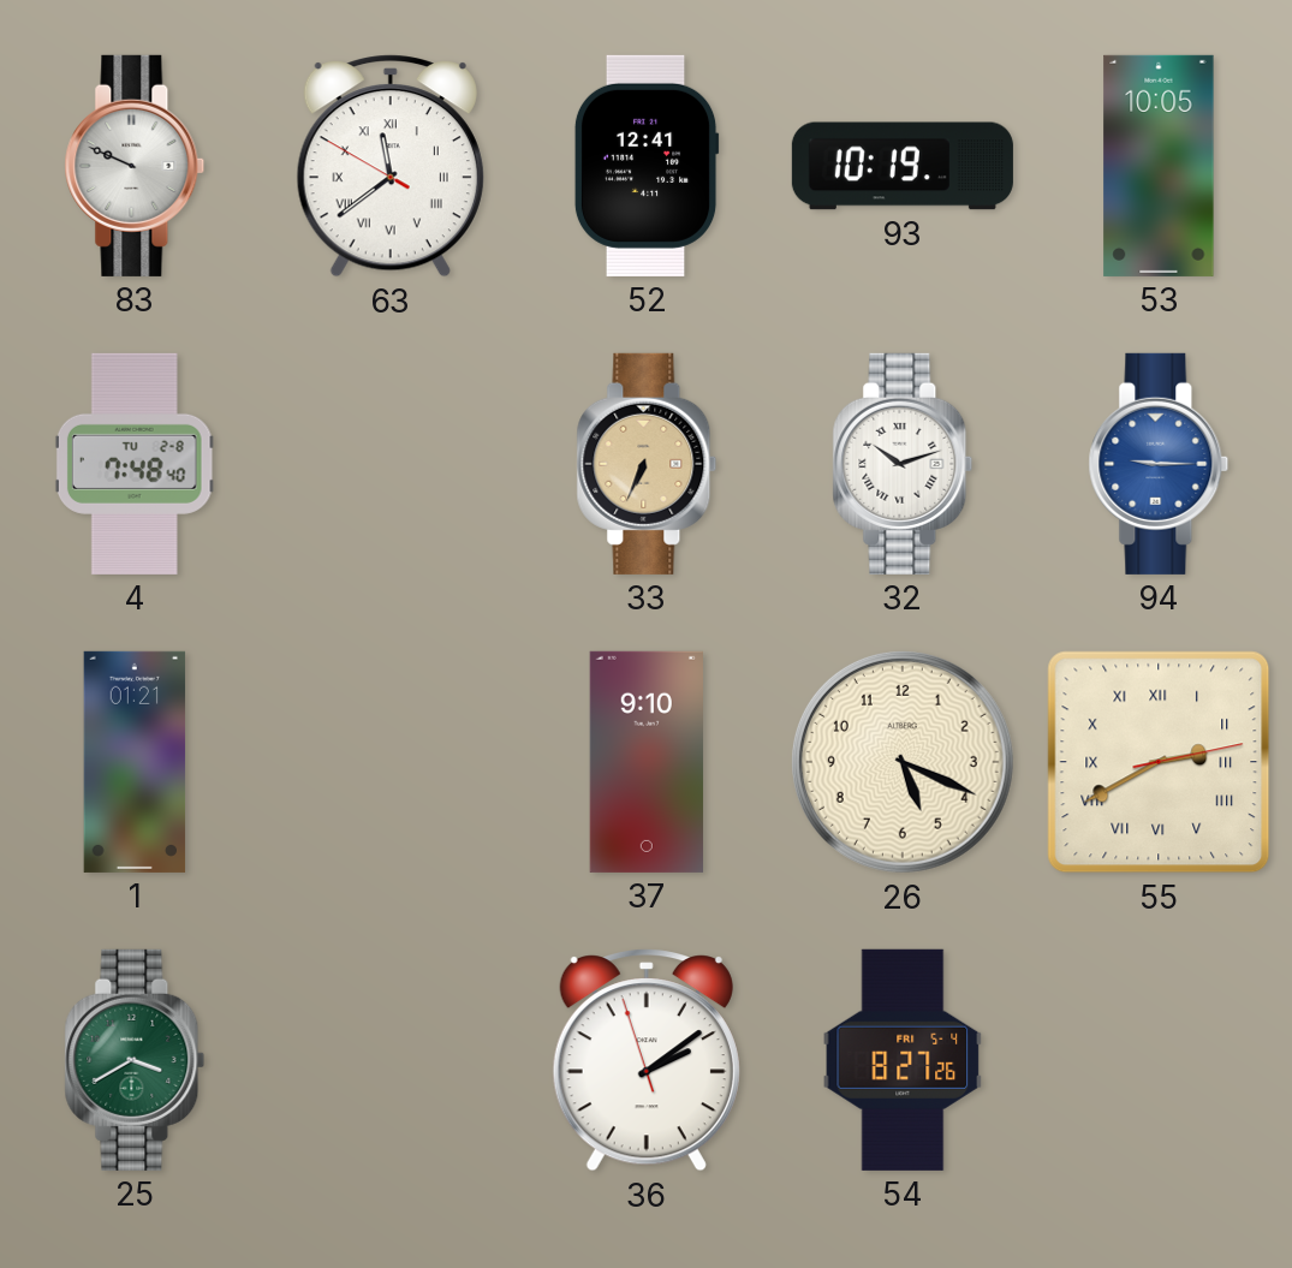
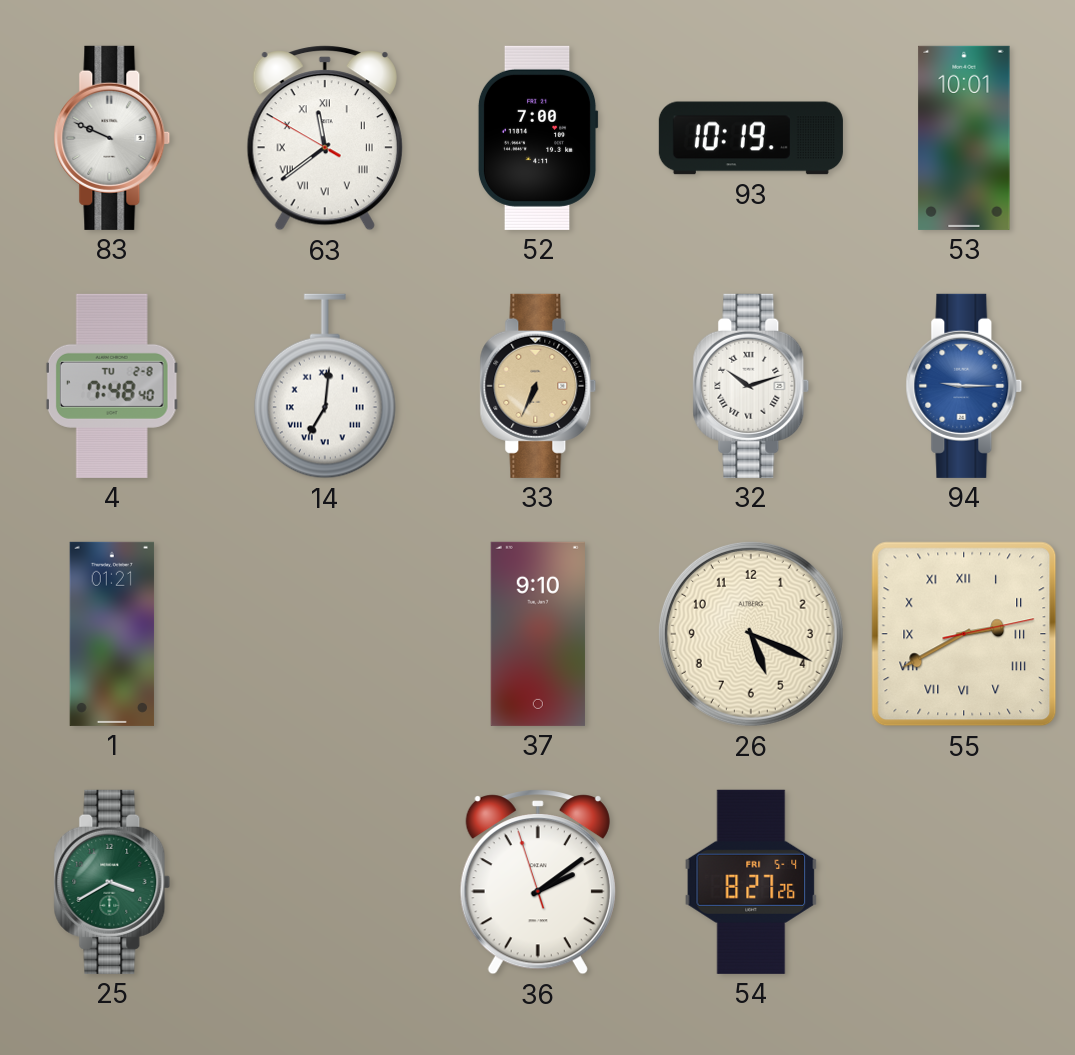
52: 12:41 -> 7:00
53: 10:05 -> 10:01
14: none -> 7:01
